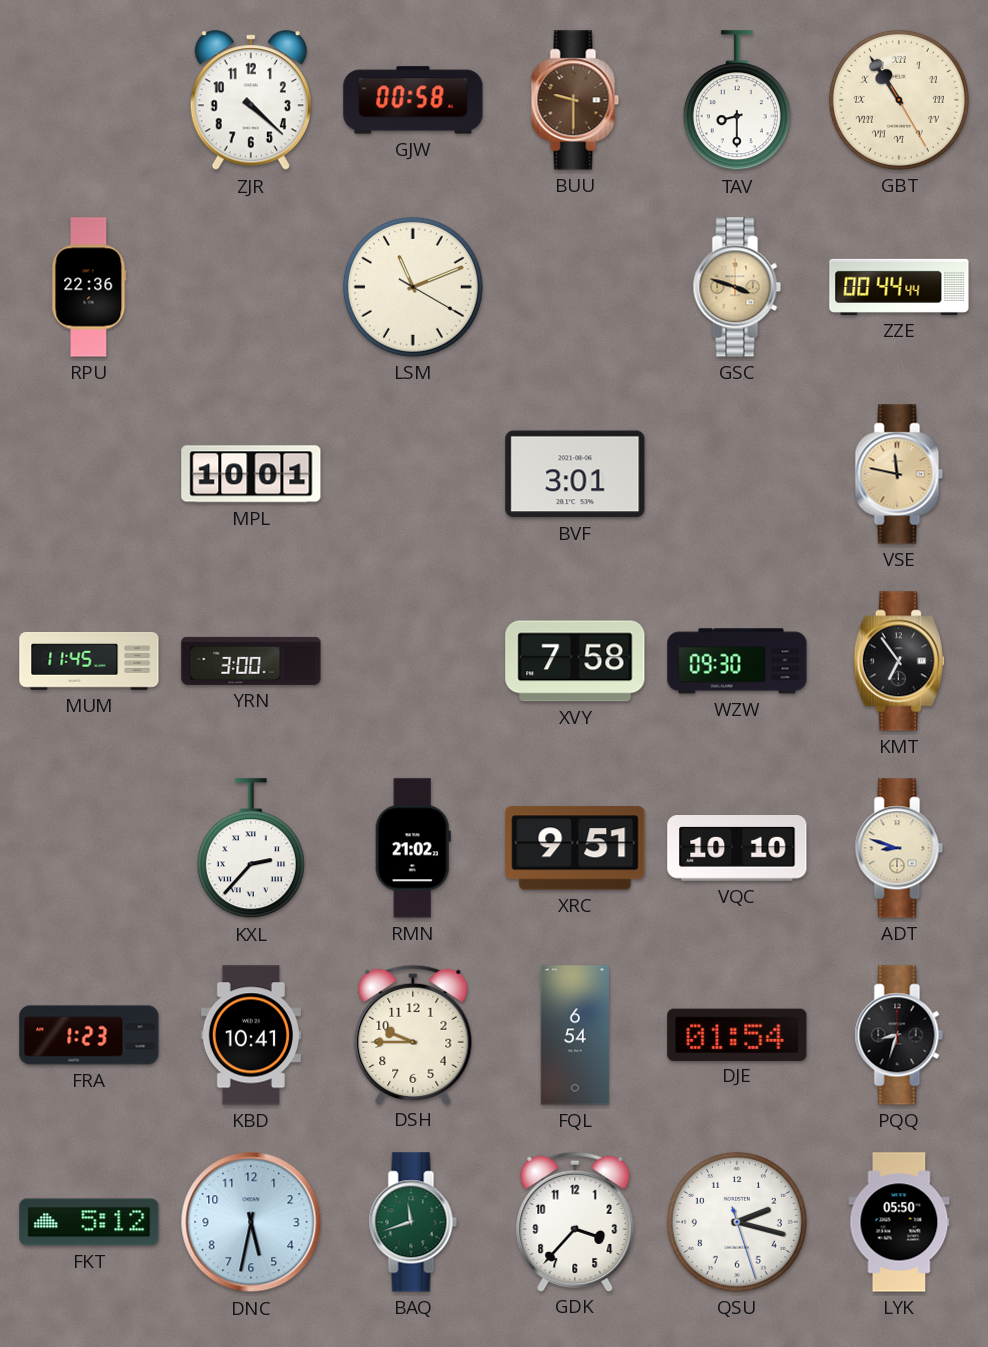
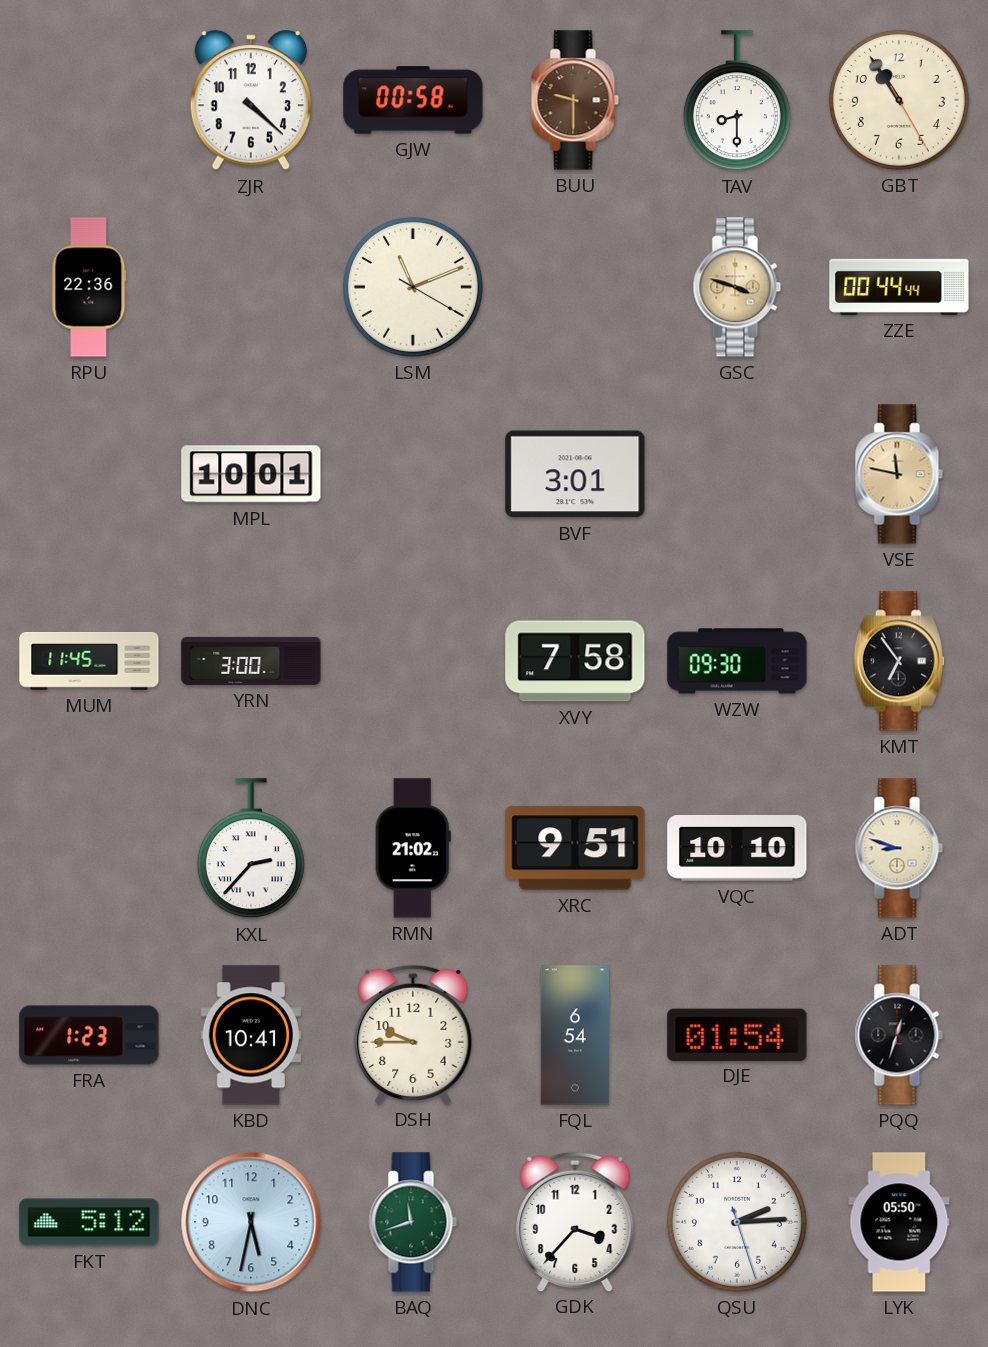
GBT numerals: Roman -> Arabic
PQQ: 8:33 -> 12:33
QSU: 2:17 -> 2:14
